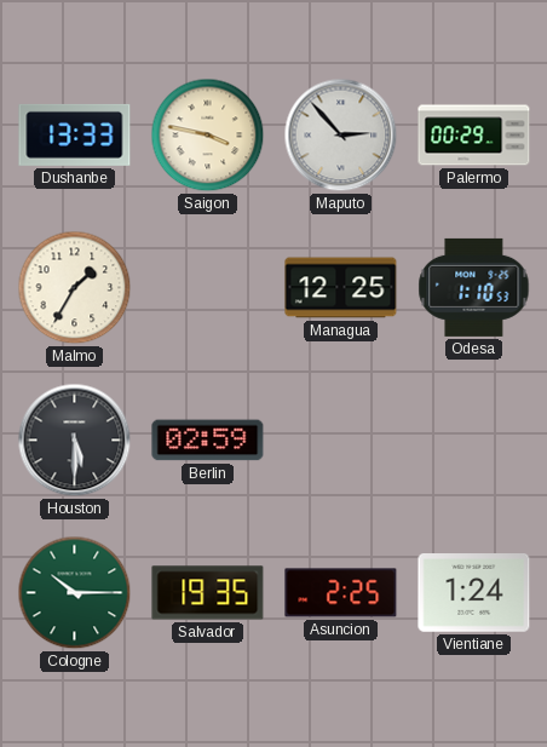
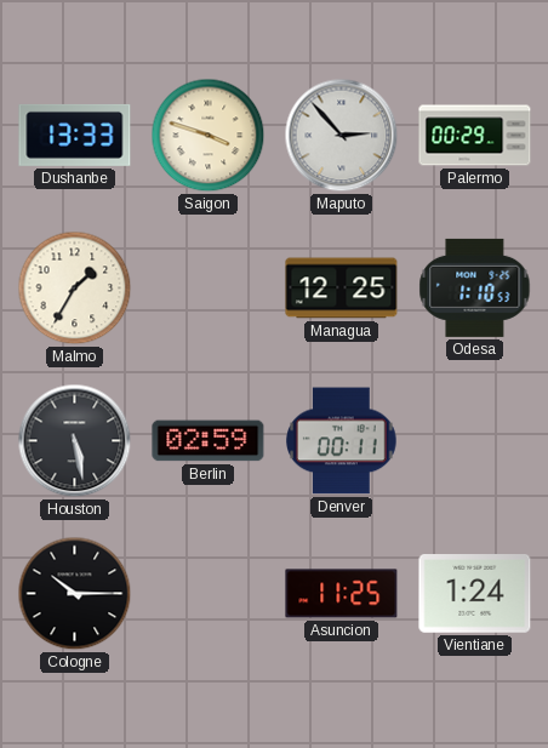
Saigon: 3:47 -> 3:48
Houston: 5:30 -> 5:28
Denver: none -> 00:11
Cologne dial: green -> black
Salvador: 19:35 -> none
Asuncion: 2:25 -> 11:25
